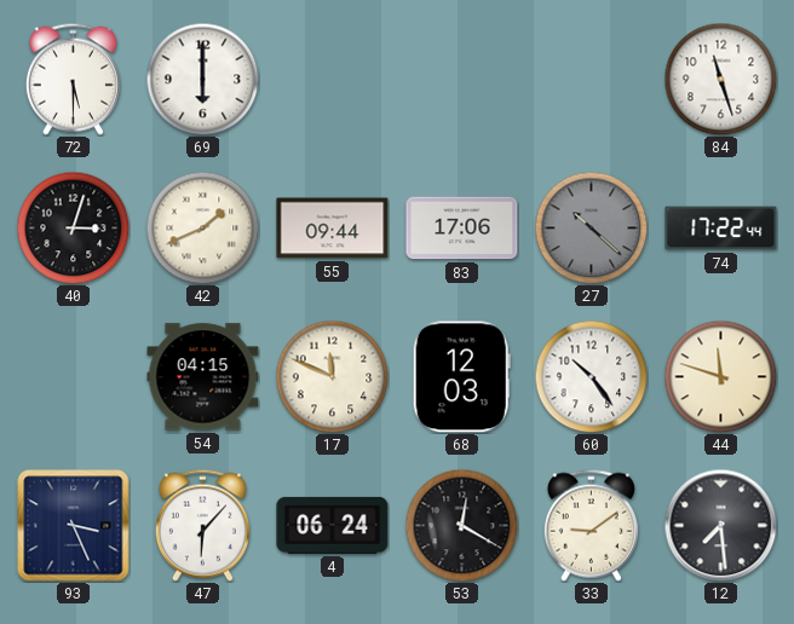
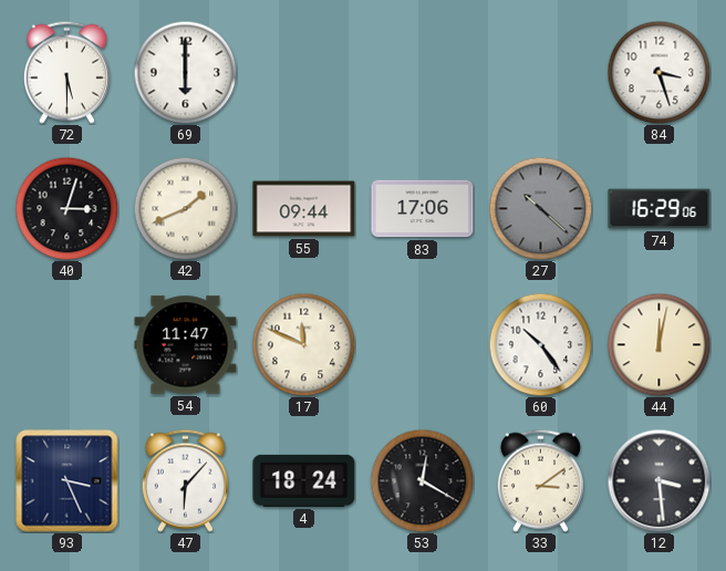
84: 11:27 -> 3:27
74: 17:22 -> 16:29
54: 04:15 -> 11:47
68: 12:03 -> none
44: 11:48 -> 12:02
4: 06:24 -> 18:24
33: 9:09 -> 3:09
12: 7:29 -> 3:29
